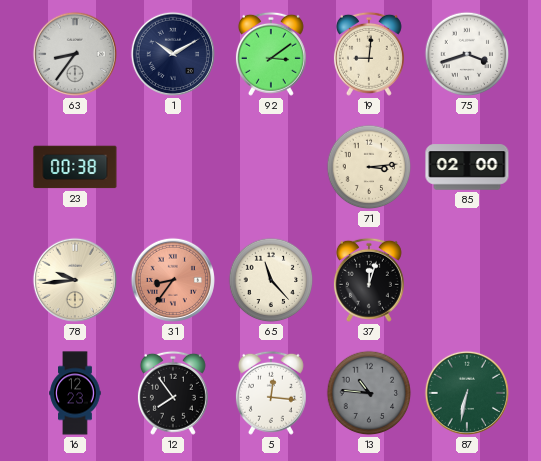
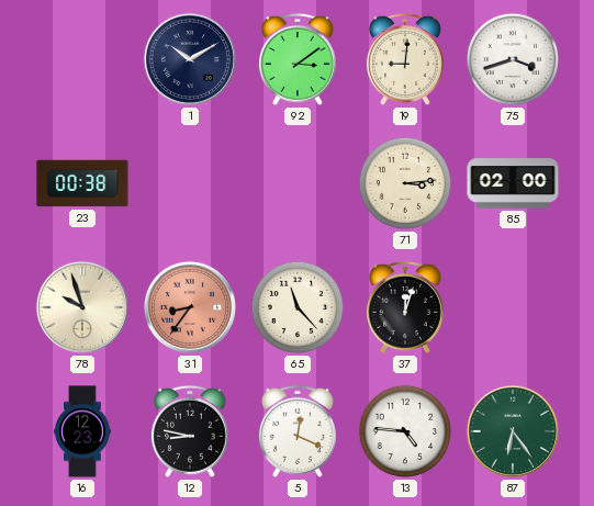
63: 8:36 -> none
78: 9:44 -> 9:57
12: 7:54 -> 8:47
5: 12:16 -> 12:19
13: 10:46 -> 4:46
13 dial: grey -> white
87: 6:32 -> 6:24
